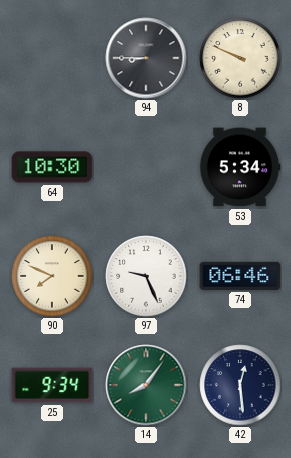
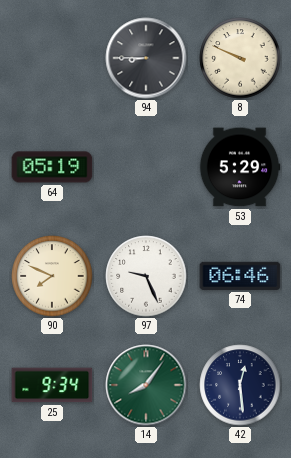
64: 10:30 -> 05:19
53: 5:34 -> 5:29
